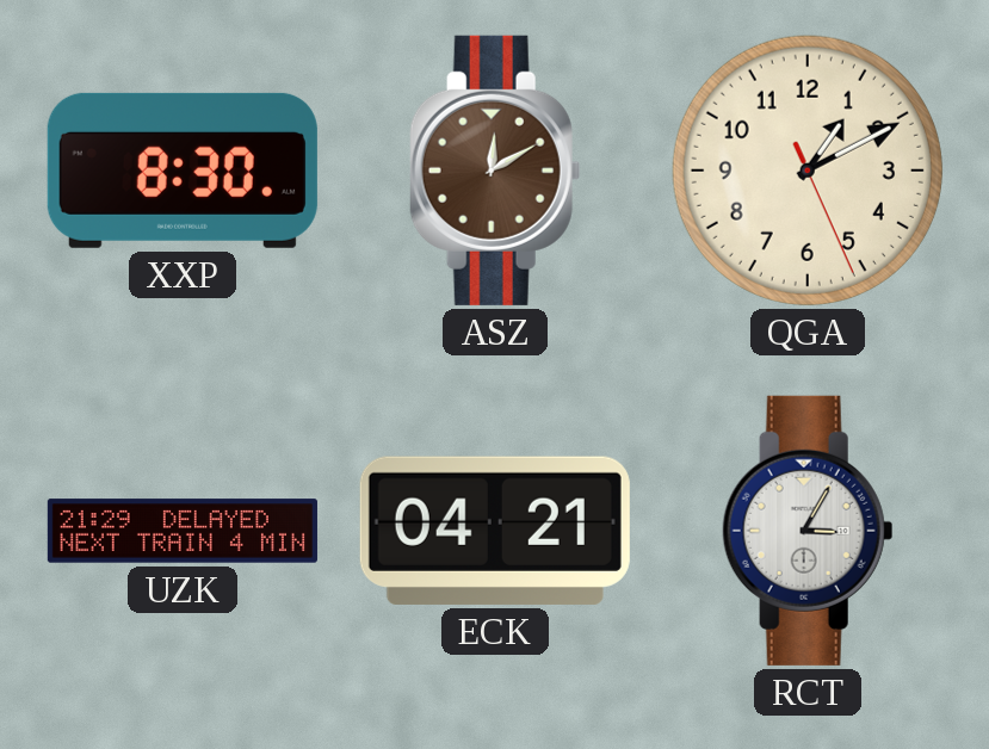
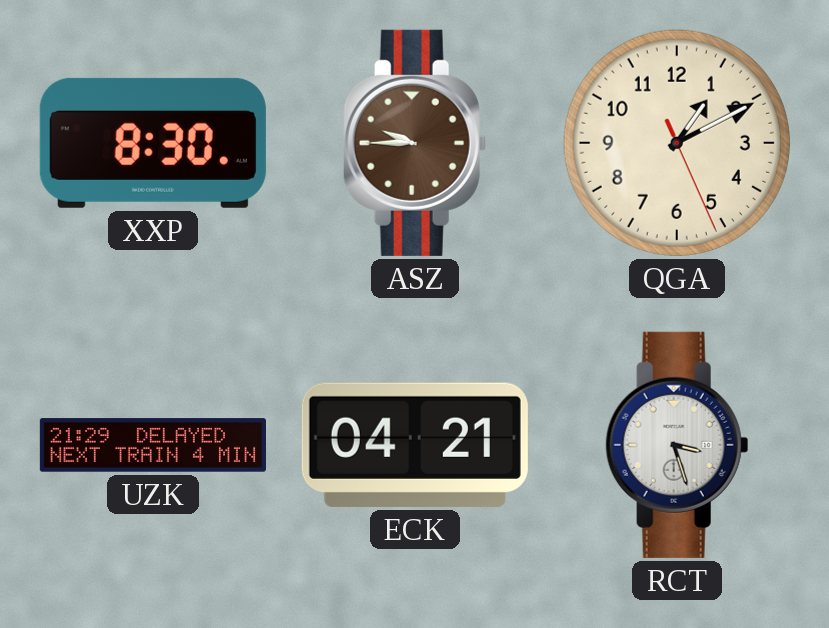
ASZ: 12:10 -> 9:45
RCT: 3:05 -> 3:27
